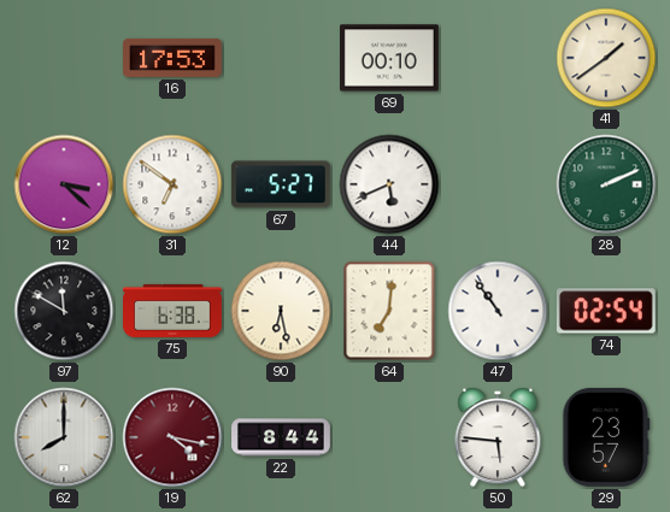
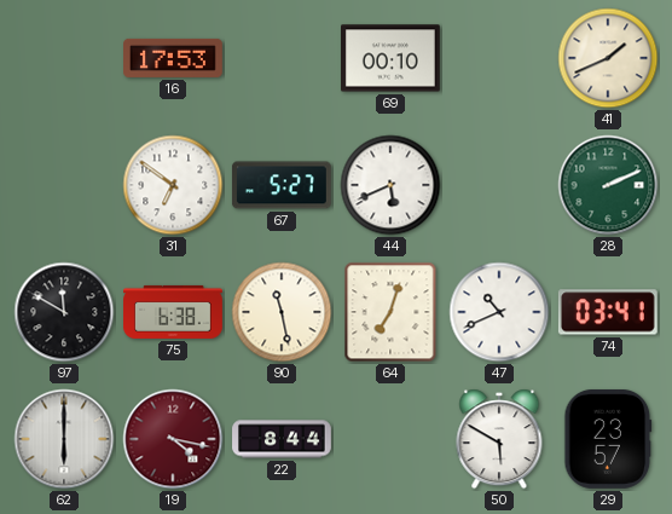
41: 1:39 -> 1:41
12: 3:22 -> none
90: 6:28 -> 11:28
64: 7:01 -> 7:03
47: 10:54 -> 10:41
74: 02:54 -> 03:41
62: 8:00 -> 6:00
50: 5:46 -> 5:50
